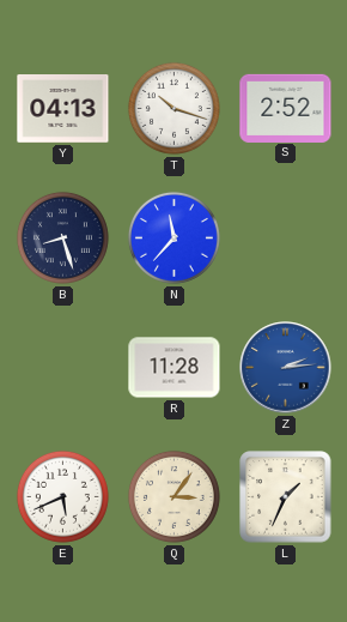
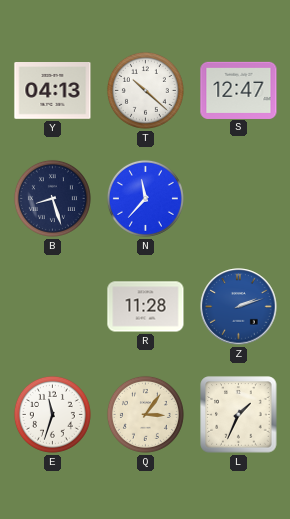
T: 10:18 -> 10:22
S: 2:52 -> 12:47
Z: 2:14 -> 2:12
E: 5:41 -> 11:33
